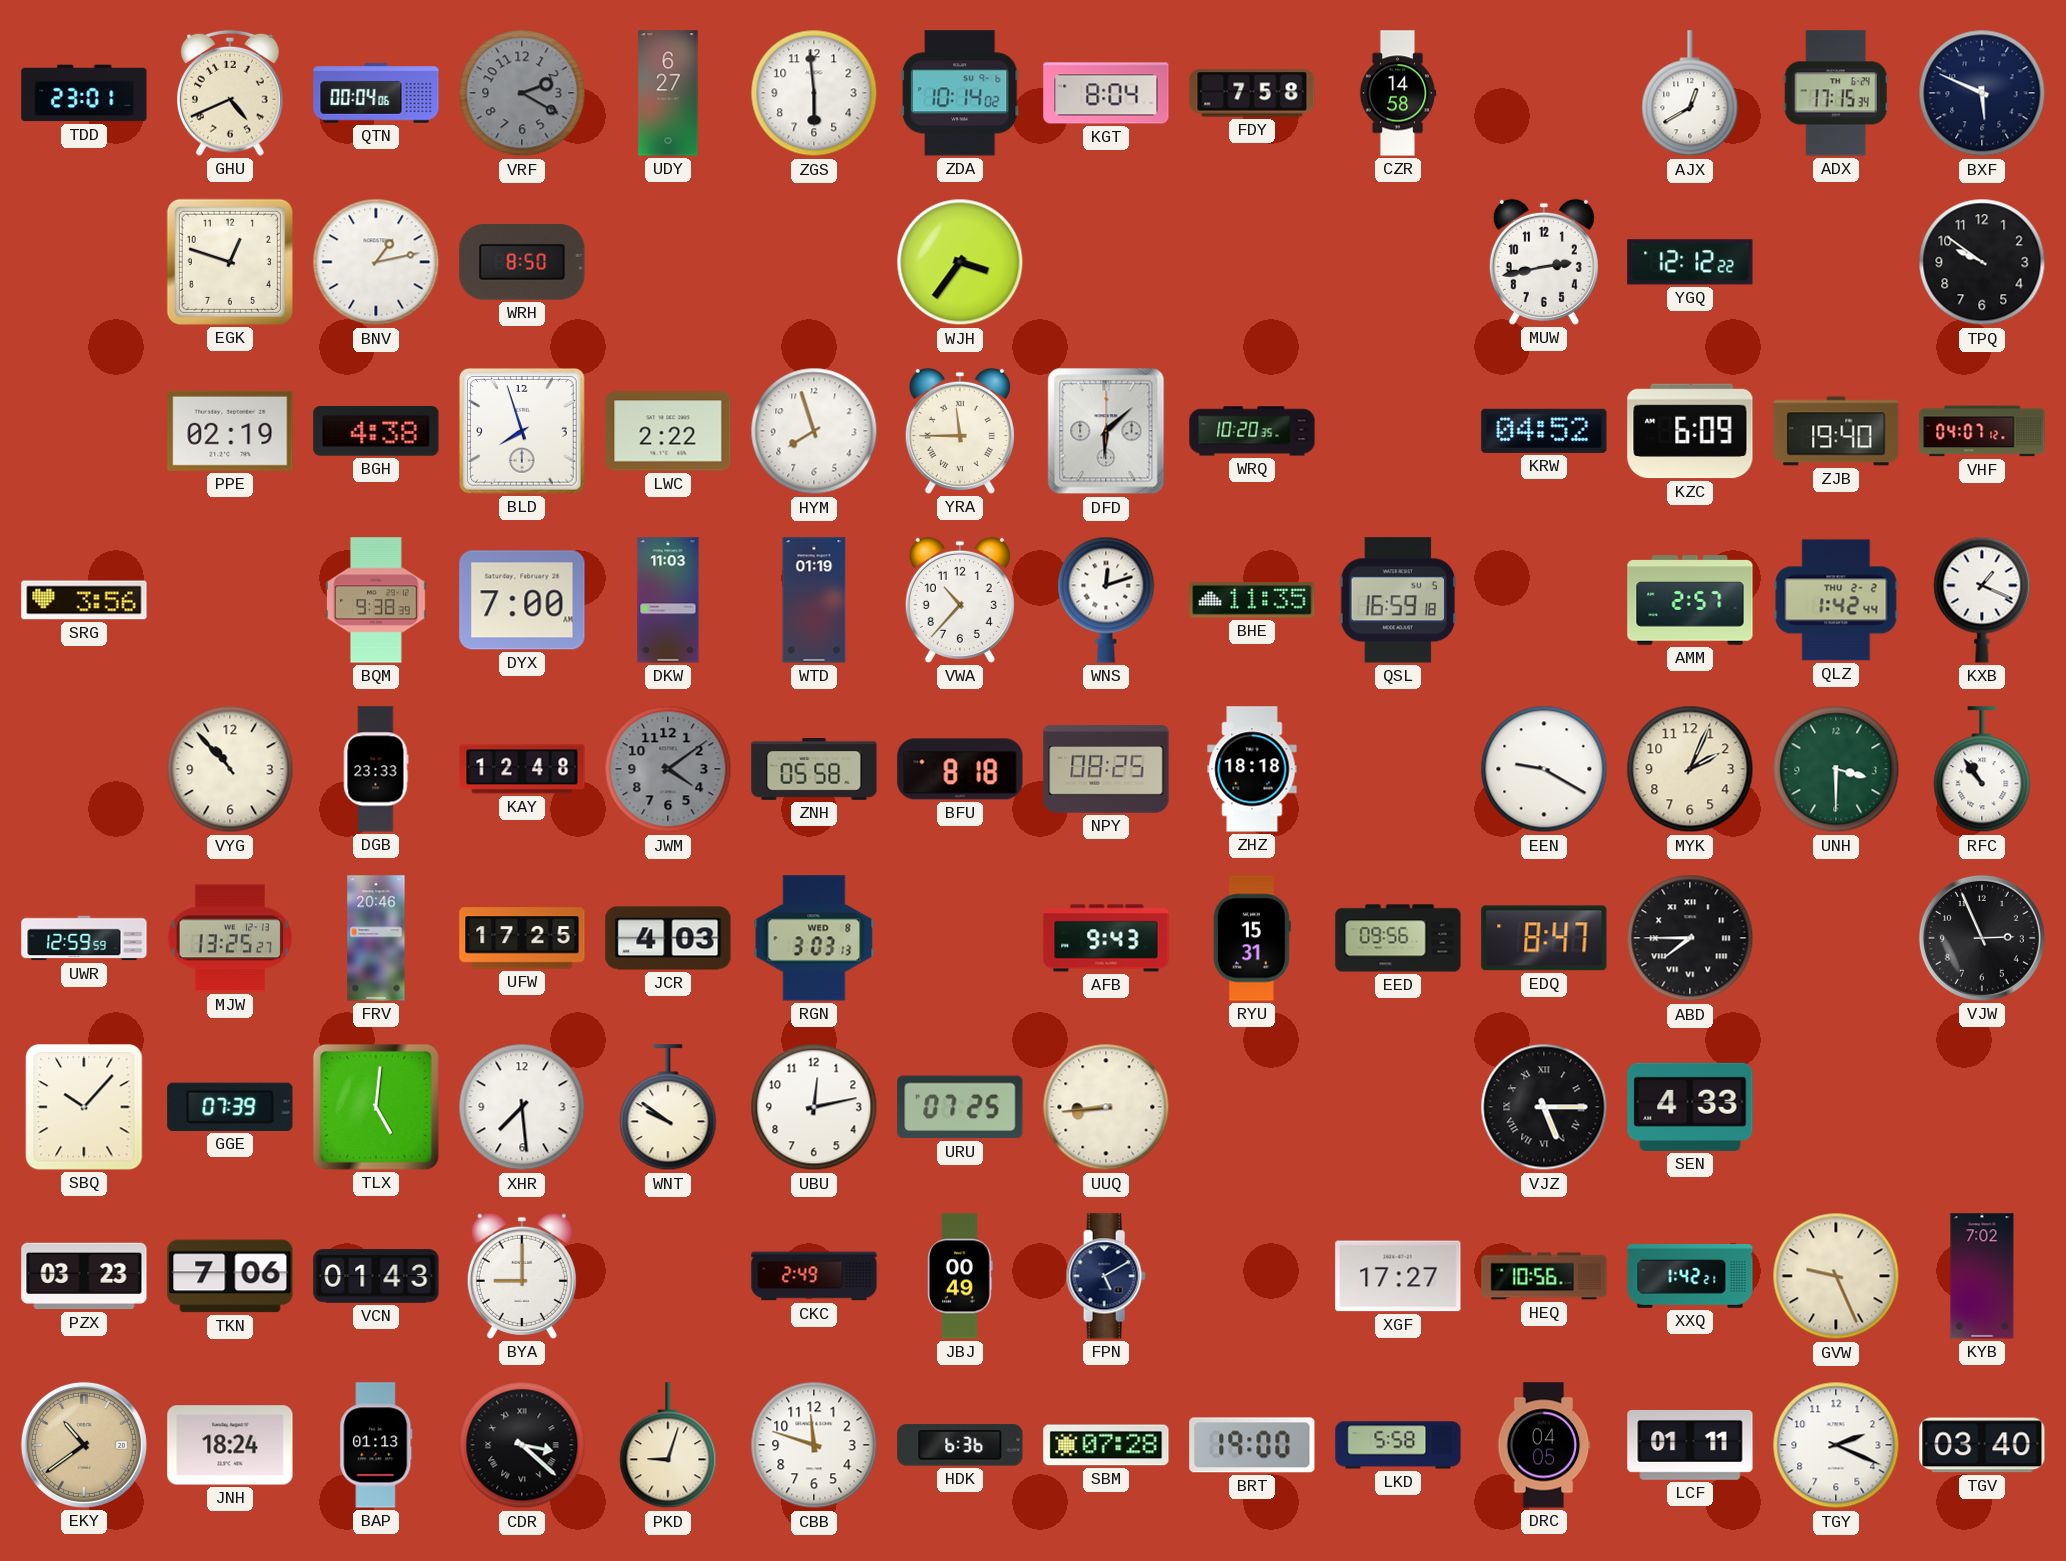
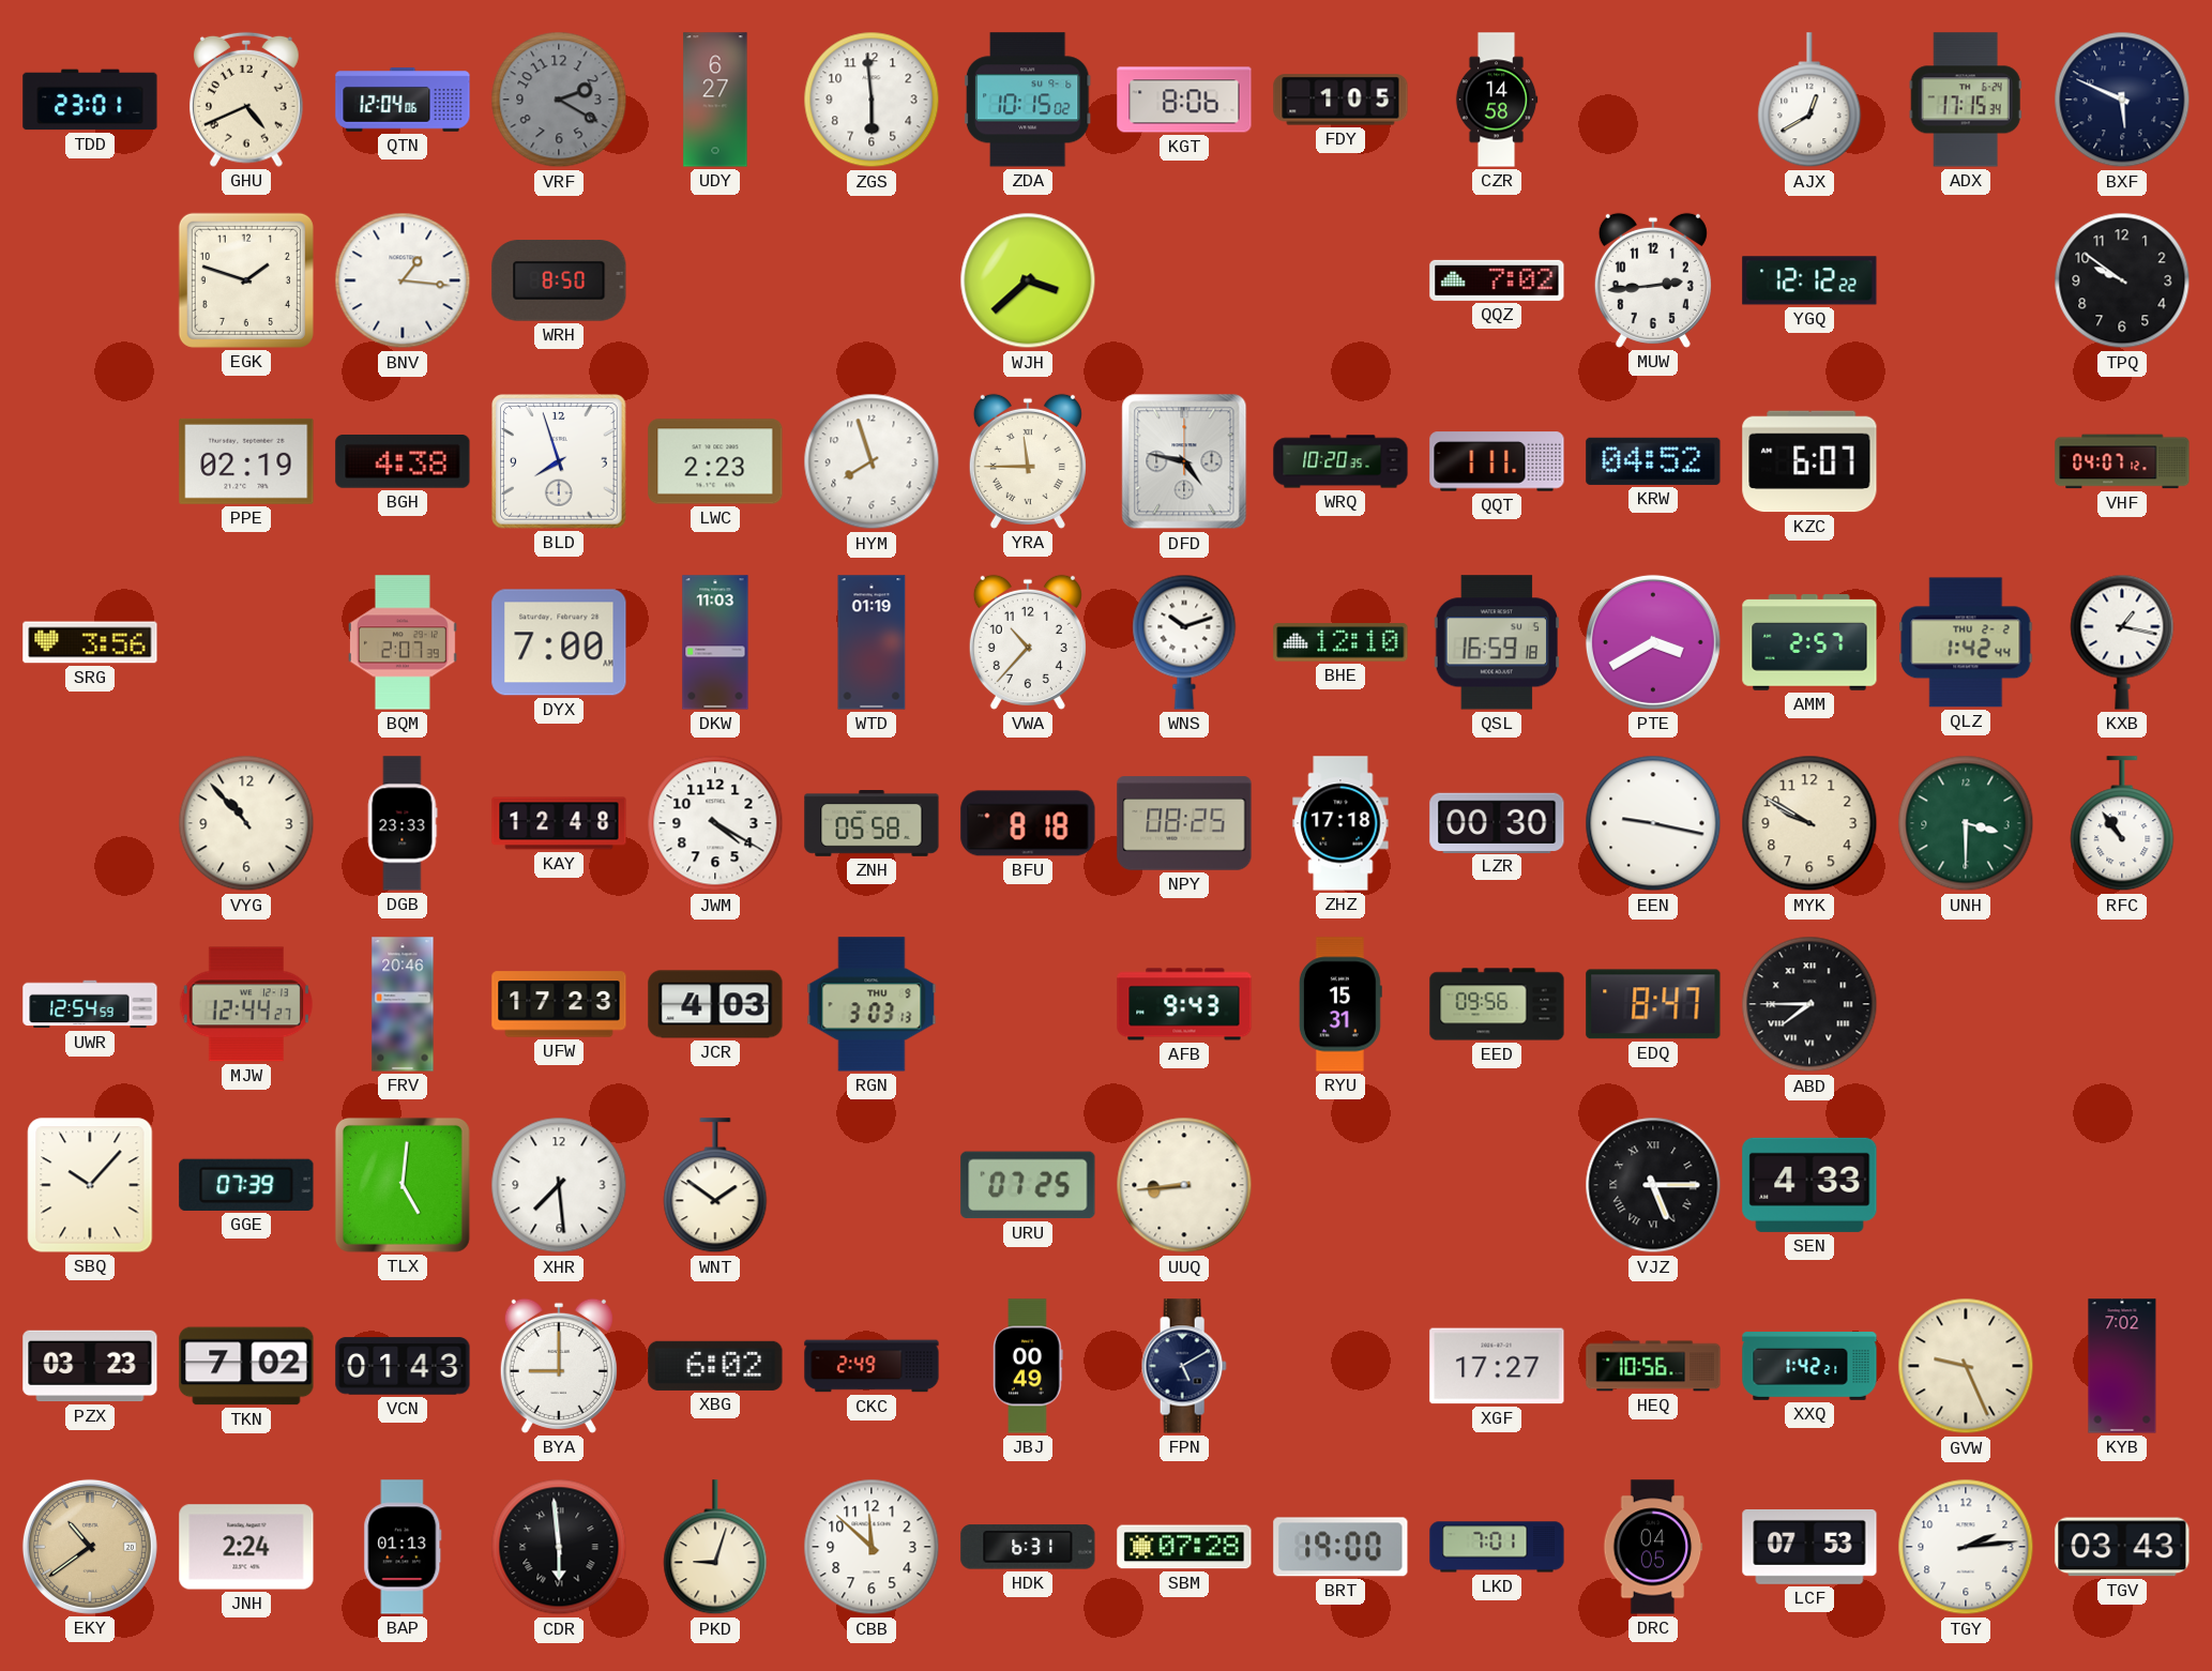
QTN: 00:04 -> 12:04
ZDA: 10:14 -> 10:15
KGT: 8:04 -> 8:06
FDY: 7:58 -> 1:05
EGK: 12:48 -> 1:48
BNV: 1:13 -> 1:16
WJH: 3:36 -> 3:38
QQZ: none -> 7:02
MUW: 2:43 -> 2:44
LWC: 2:22 -> 2:23
DFD: 6:08 -> 4:47
QQT: none -> 1:11
KZC: 6:09 -> 6:07
ZJB: 19:40 -> none
BQM: 9:38 -> 2:07
WNS: 12:12 -> 10:12
BHE: 11:35 -> 12:10
PTE: none -> 3:40
KXB: 1:19 -> 1:17
JWM: 4:09 -> 4:20
JWM dial: grey -> white
ZHZ: 18:18 -> 17:18
LZR: none -> 00:30
EEN: 9:20 -> 9:17
MYK: 2:04 -> 9:50
UWR: 12:59 -> 12:54
MJW: 13:25 -> 12:44
UFW: 17:25 -> 17:23
RGN date: WED 8 -> THU 9
VJW: 2:56 -> none
WNT: 9:51 -> 1:51
UBU: 12:13 -> none
TKN: 7:06 -> 7:02
XBG: none -> 6:02
JNH: 18:24 -> 2:24
CDR: 3:22 -> 5:59
CBB: 11:48 -> 11:52
HDK: 6:36 -> 6:31
LKD: 5:58 -> 7:01
LCF: 01:11 -> 07:53
TGY: 2:19 -> 2:14
TGV: 03:40 -> 03:43
